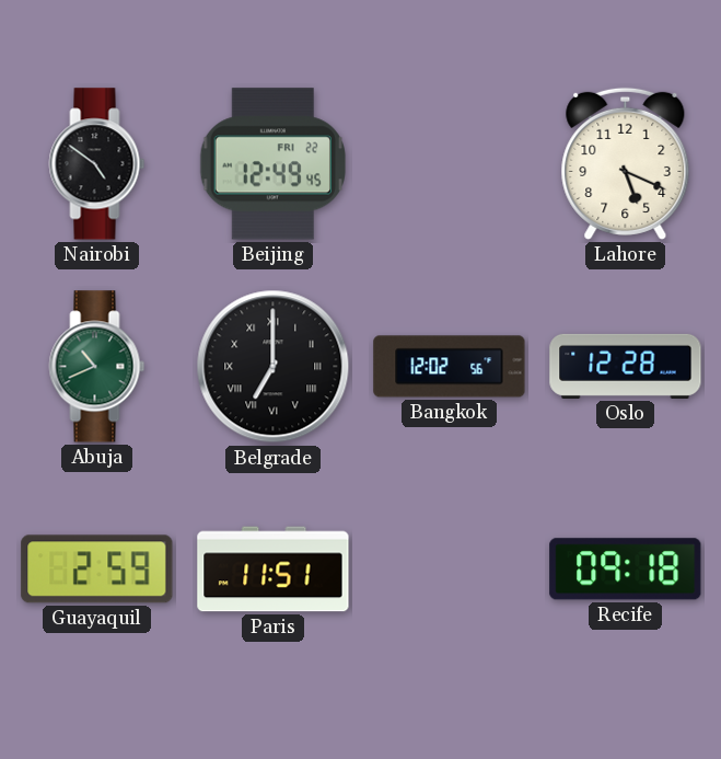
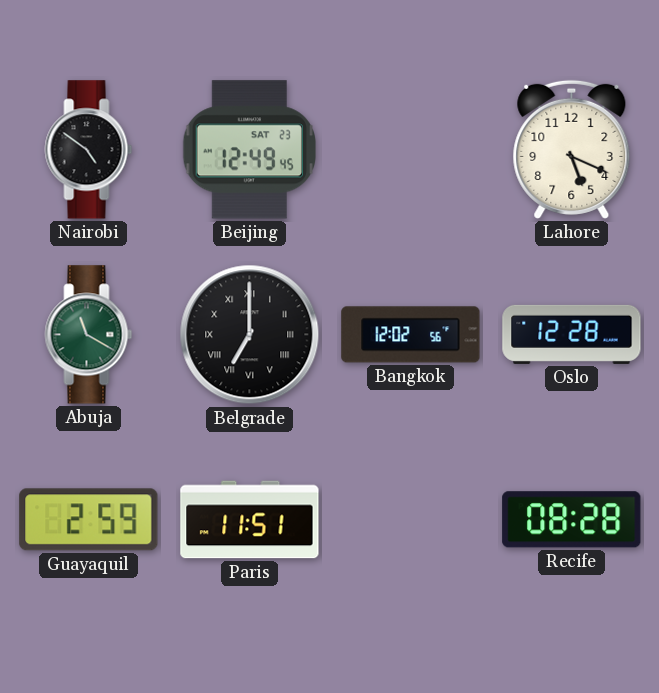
Beijing date: FRI 22 -> SAT 23
Abuja: 10:41 -> 11:20
Recife: 09:18 -> 08:28
